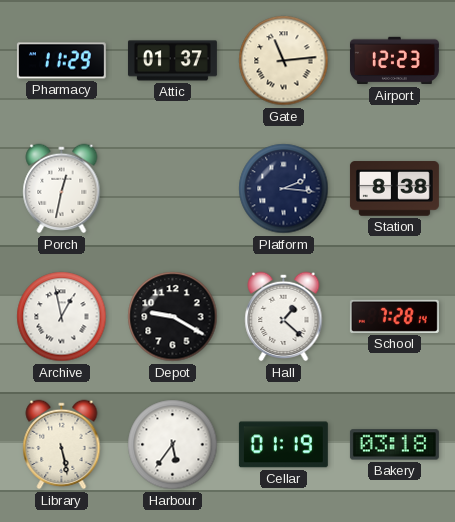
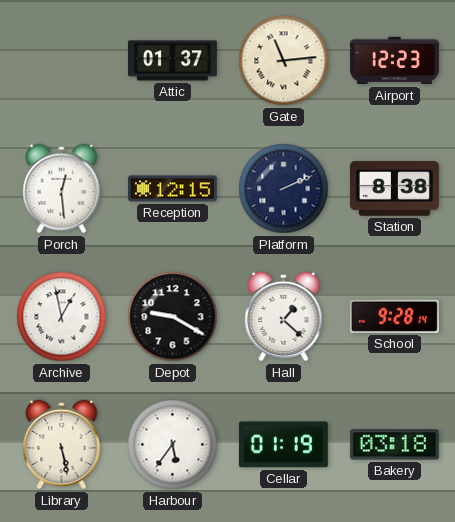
Pharmacy: 11:29 -> none
Porch: 12:32 -> 12:29
Reception: none -> 12:15
Platform: 2:16 -> 2:11
School: 7:28 -> 9:28
